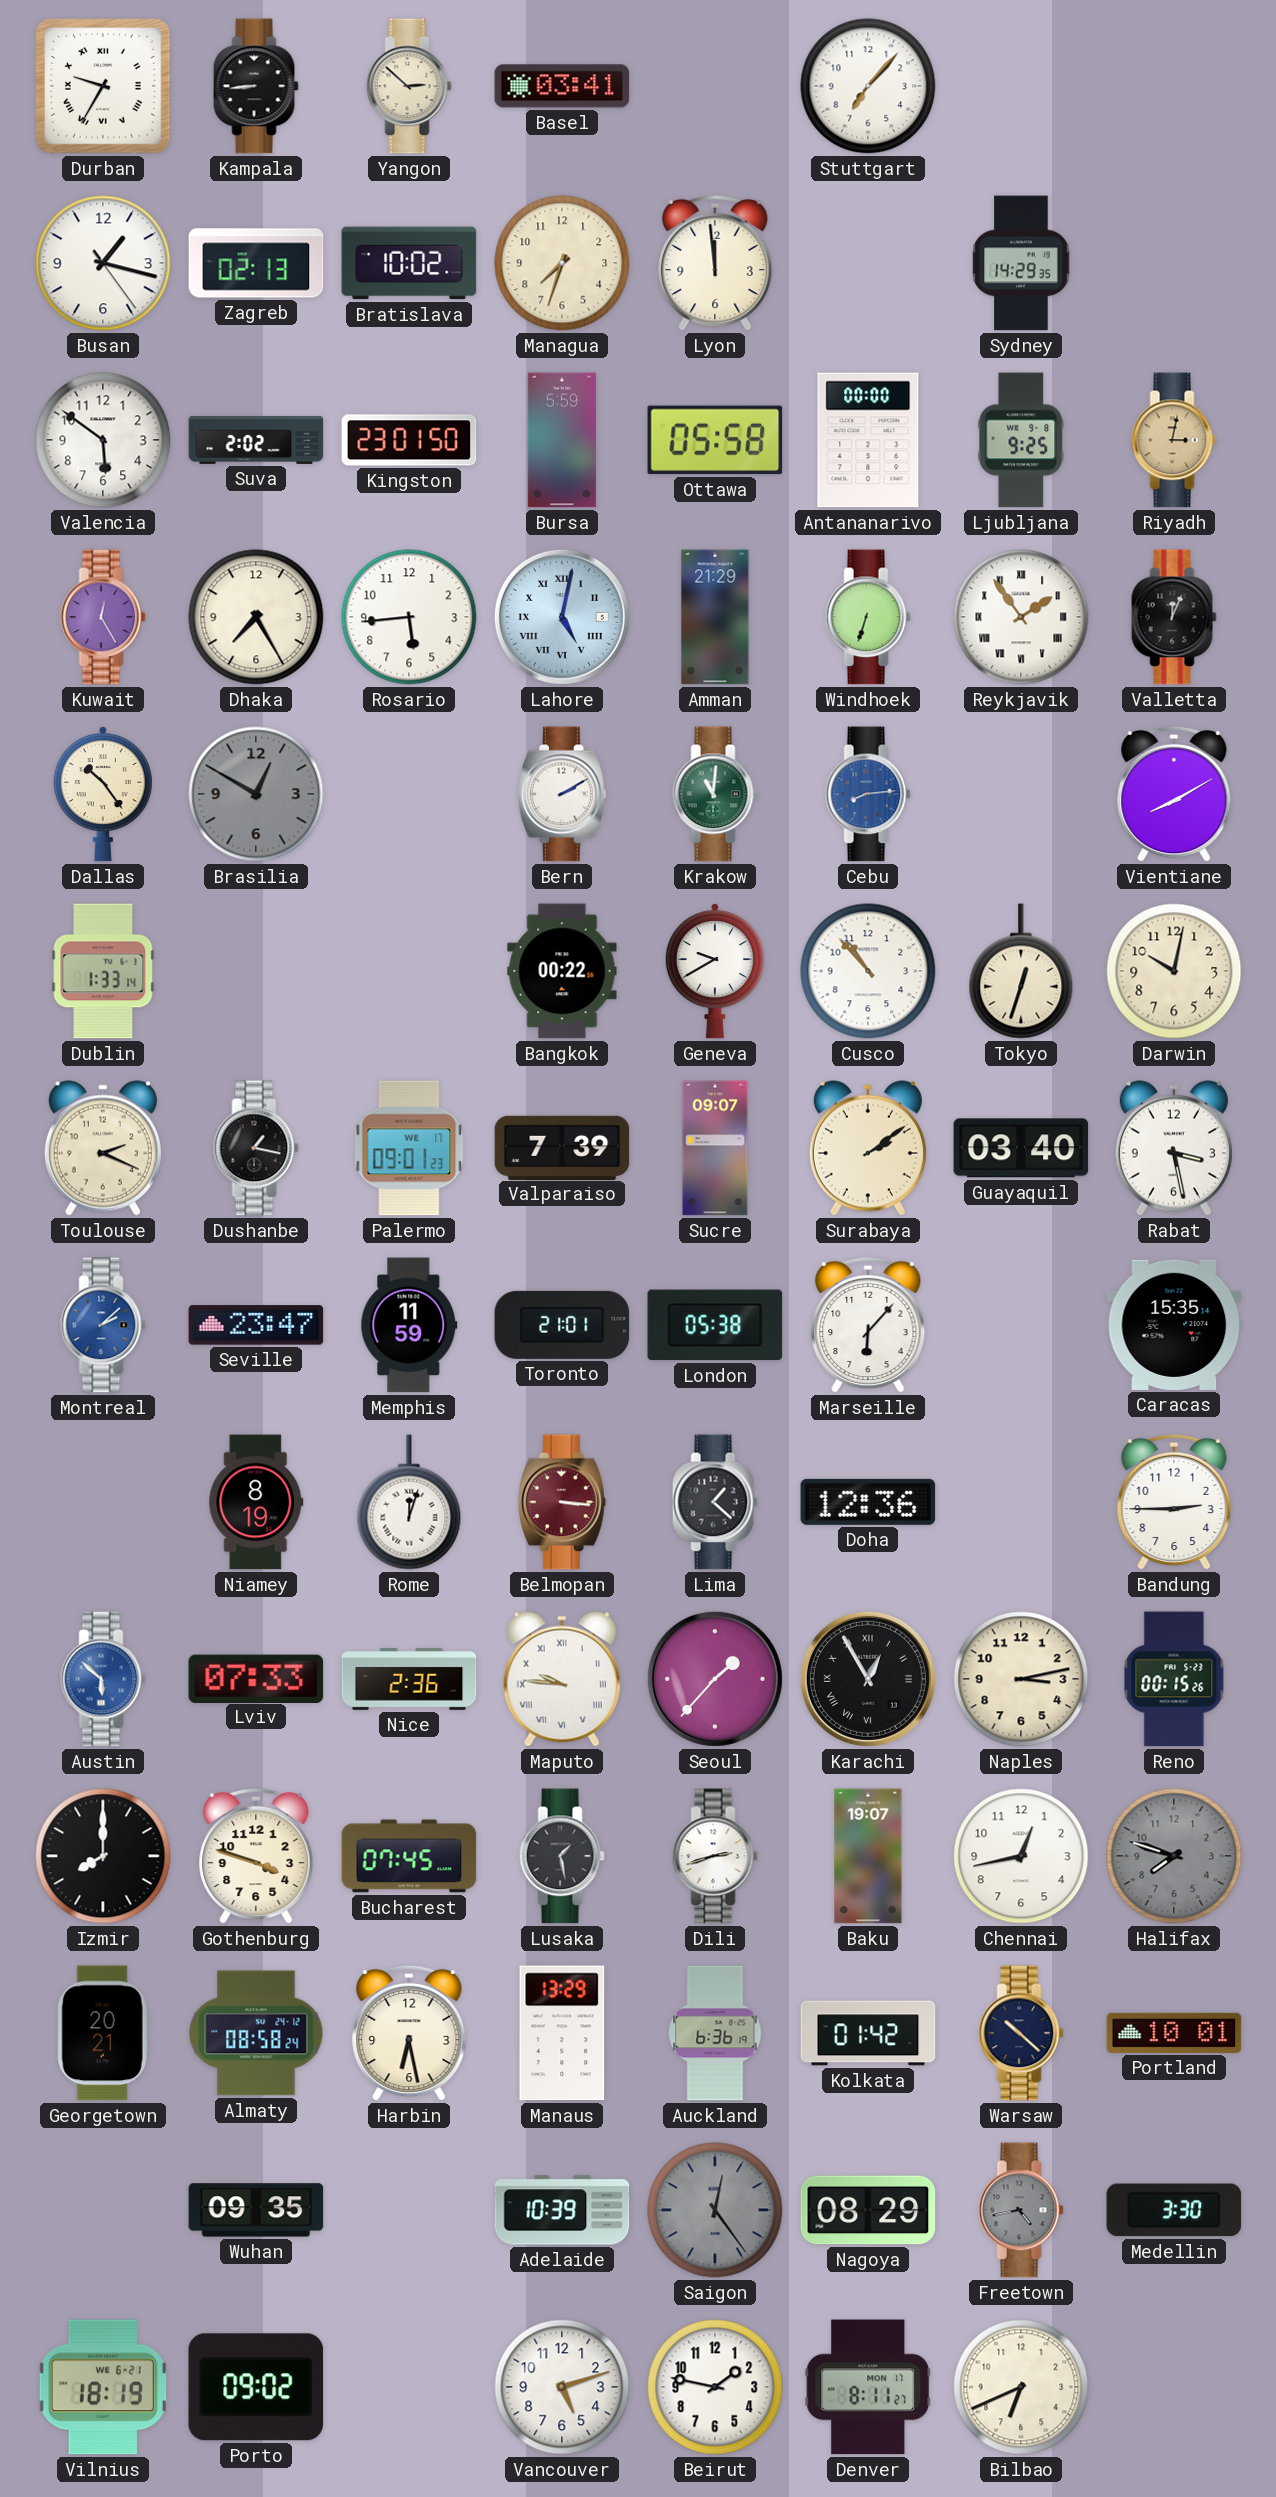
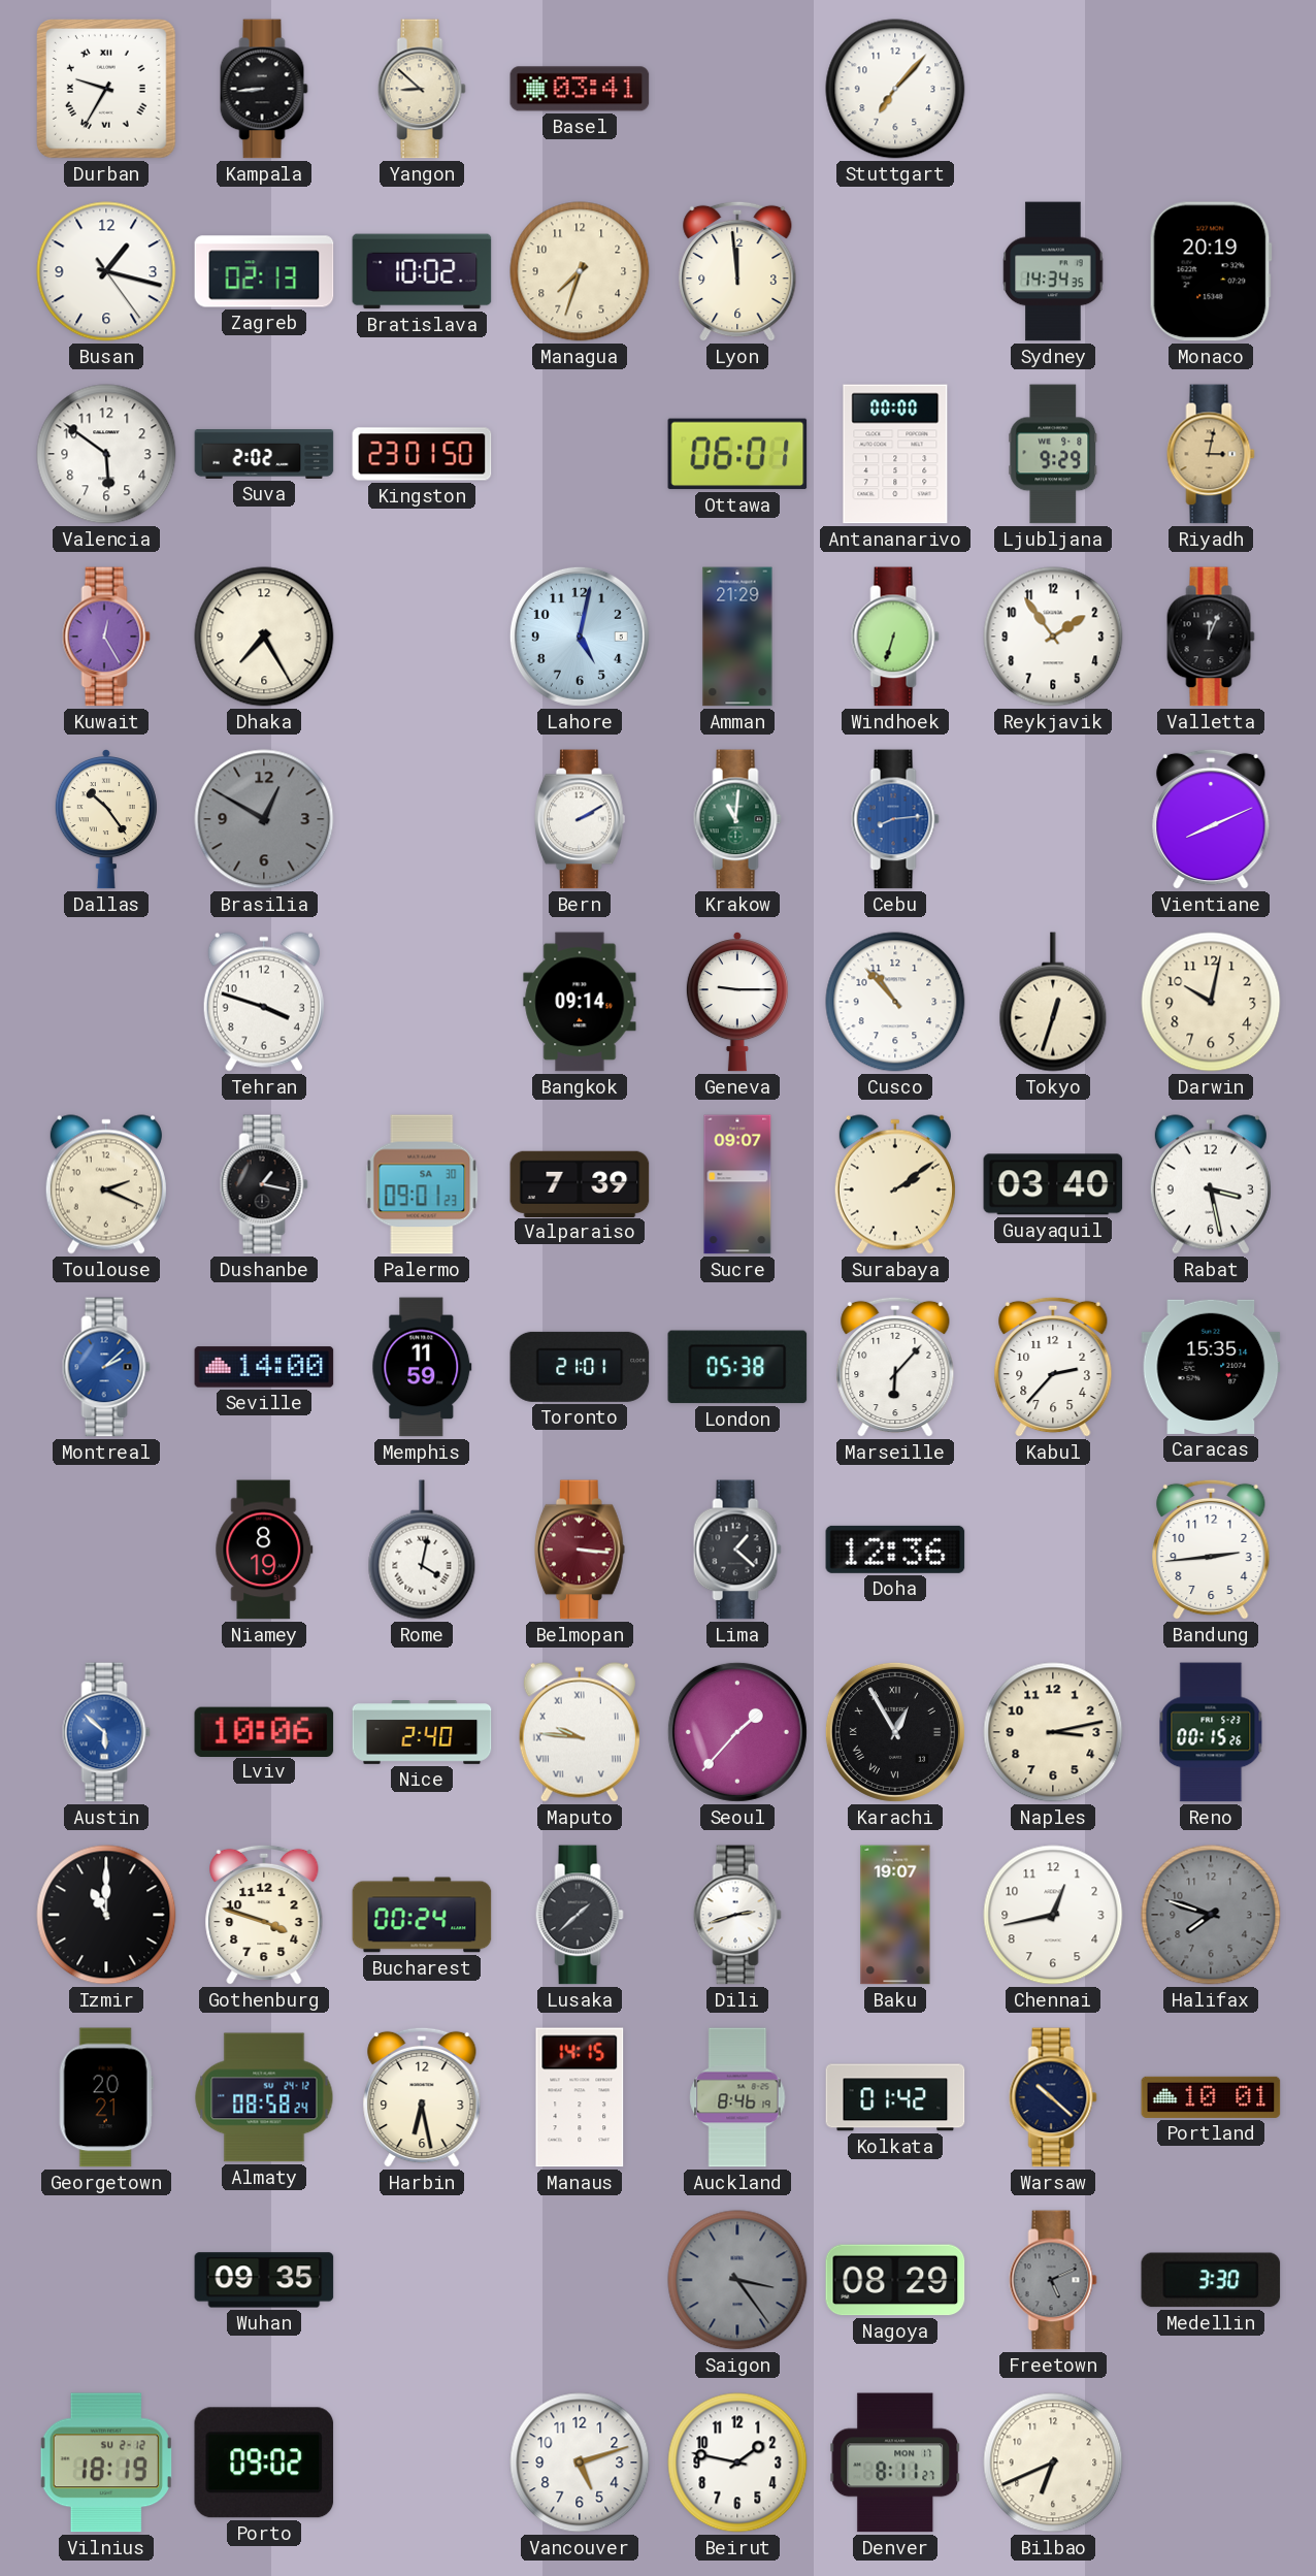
Yangon: 2:52 -> 8:52
Sydney: 14:29 -> 14:34
Monaco: none -> 20:19
Bursa: 5:59 -> none
Ottawa: 05:58 -> 06:01
Ljubljana: 9:25 -> 9:29
Rosario: 5:44 -> none
Lahore numerals: Roman -> Arabic
Reykjavik numerals: Roman -> Arabic
Vientiane: 8:10 -> 8:11
Dublin: 1:33 -> none
Tehran: none -> 3:48
Bangkok: 00:22 -> 09:14
Geneva: 9:40 -> 9:15
Palermo date: WE 17 -> SA 30
Seville: 23:47 -> 14:00
Kabul: none -> 2:37
Rome: 12:03 -> 4:02
Bandung: 2:45 -> 2:44
Lviv: 07:33 -> 10:06
Nice: 2:36 -> 2:40
Izmir: 8:00 -> 11:00
Bucharest: 07:45 -> 00:24
Lusaka: 1:28 -> 1:38
Manaus: 13:29 -> 14:15
Auckland: 6:36 -> 8:46
Adelaide: 10:39 -> none
Saigon: 12:24 -> 3:24
Freetown: 4:43 -> 5:11
Vilnius date: WE 6-21 -> SU 2-12
